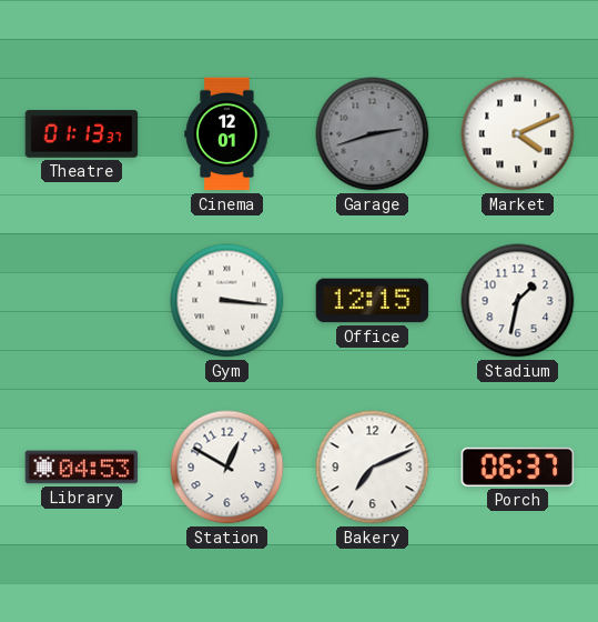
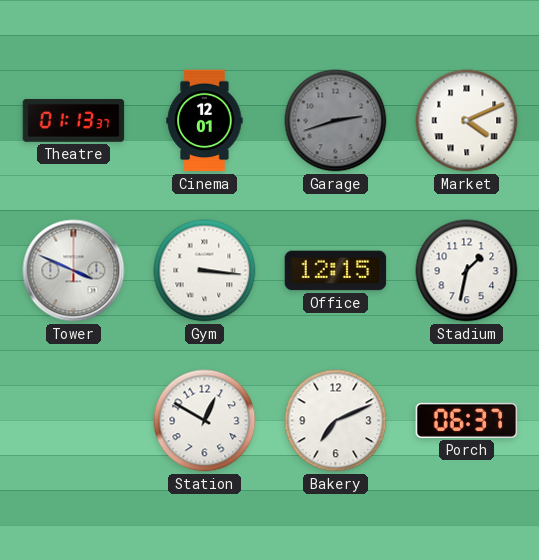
Tower: none -> 3:49
Library: 04:53 -> none
